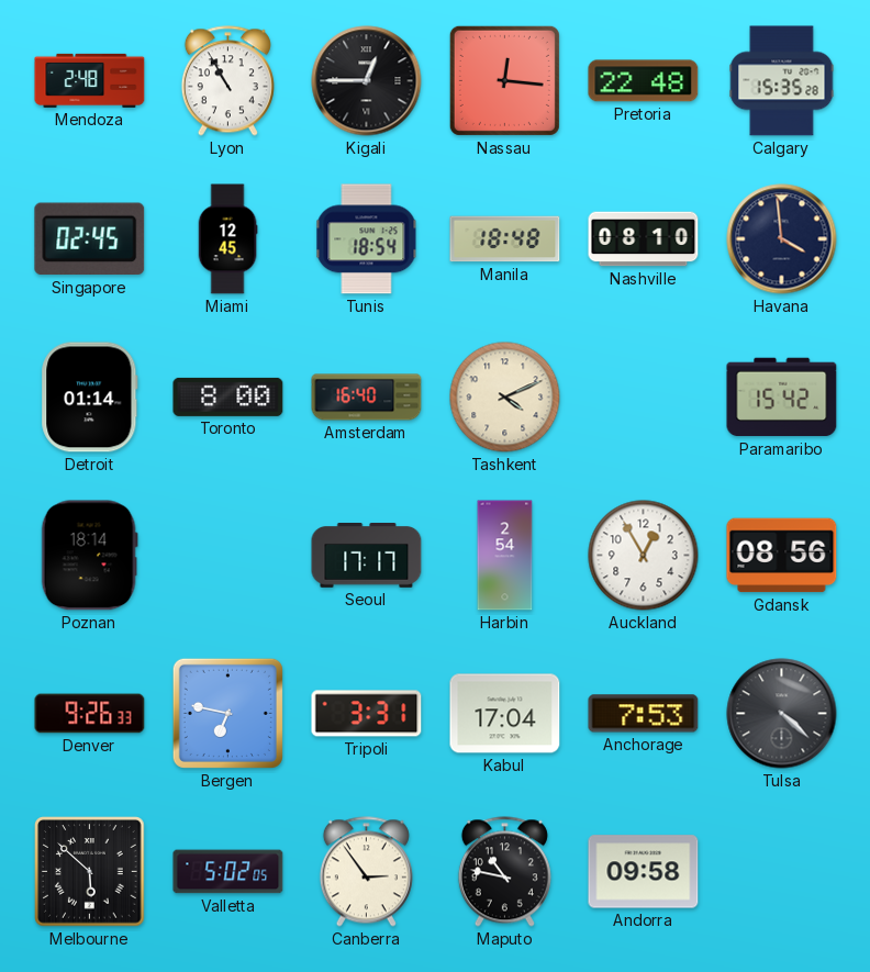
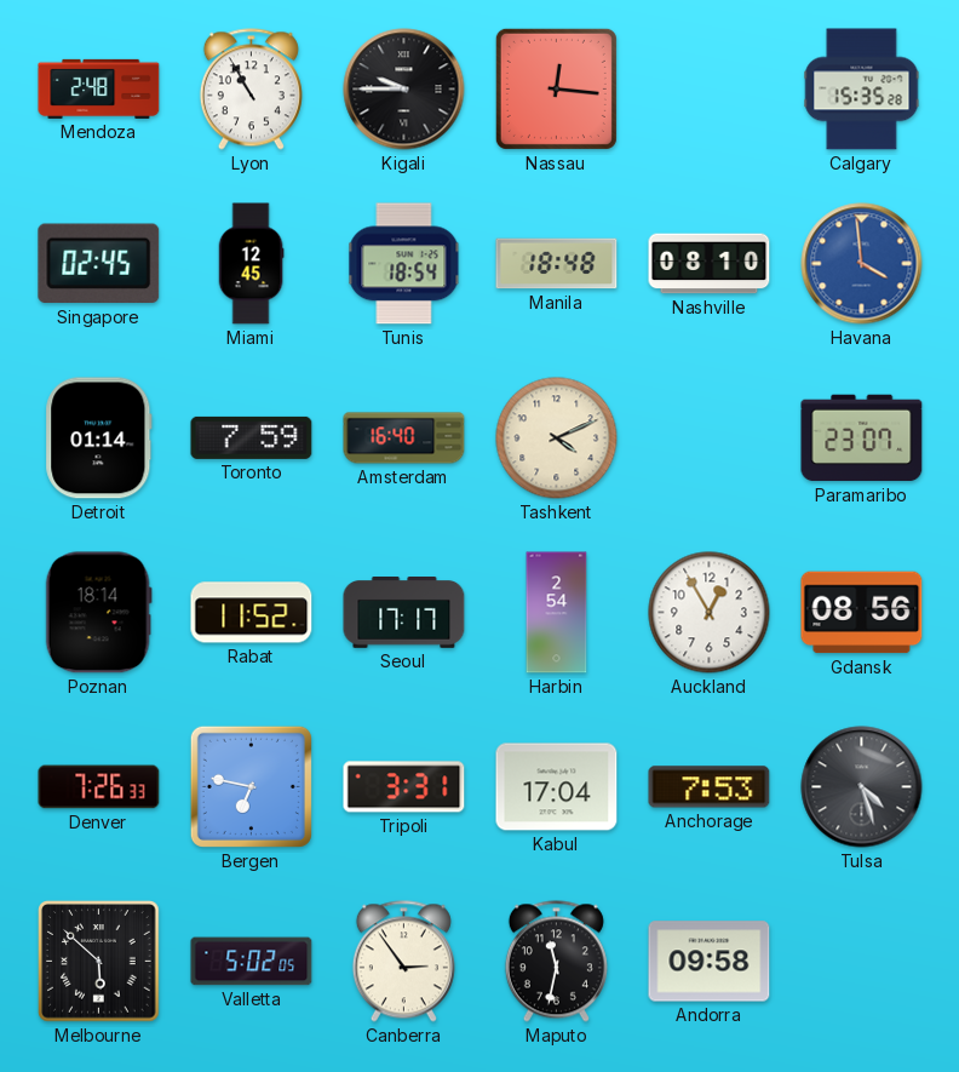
Kigali: 12:45 -> 9:45
Pretoria: 22:48 -> none
Havana dial: navy -> blue
Toronto: 8:00 -> 7:59
Paramaribo: 15:42 -> 23:07
Rabat: none -> 11:52
Denver: 9:26 -> 7:26
Tulsa: 4:22 -> 4:27
Maputo: 10:47 -> 11:32
